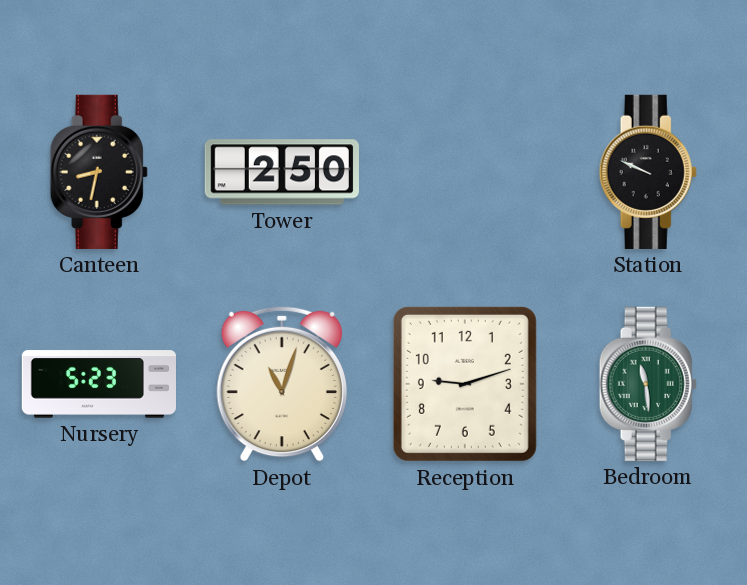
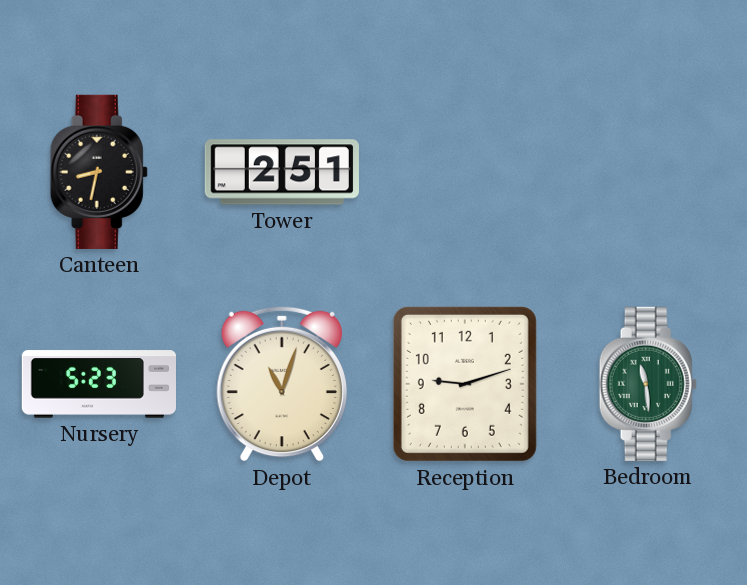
Tower: 2:50 -> 2:51
Station: 9:49 -> none
